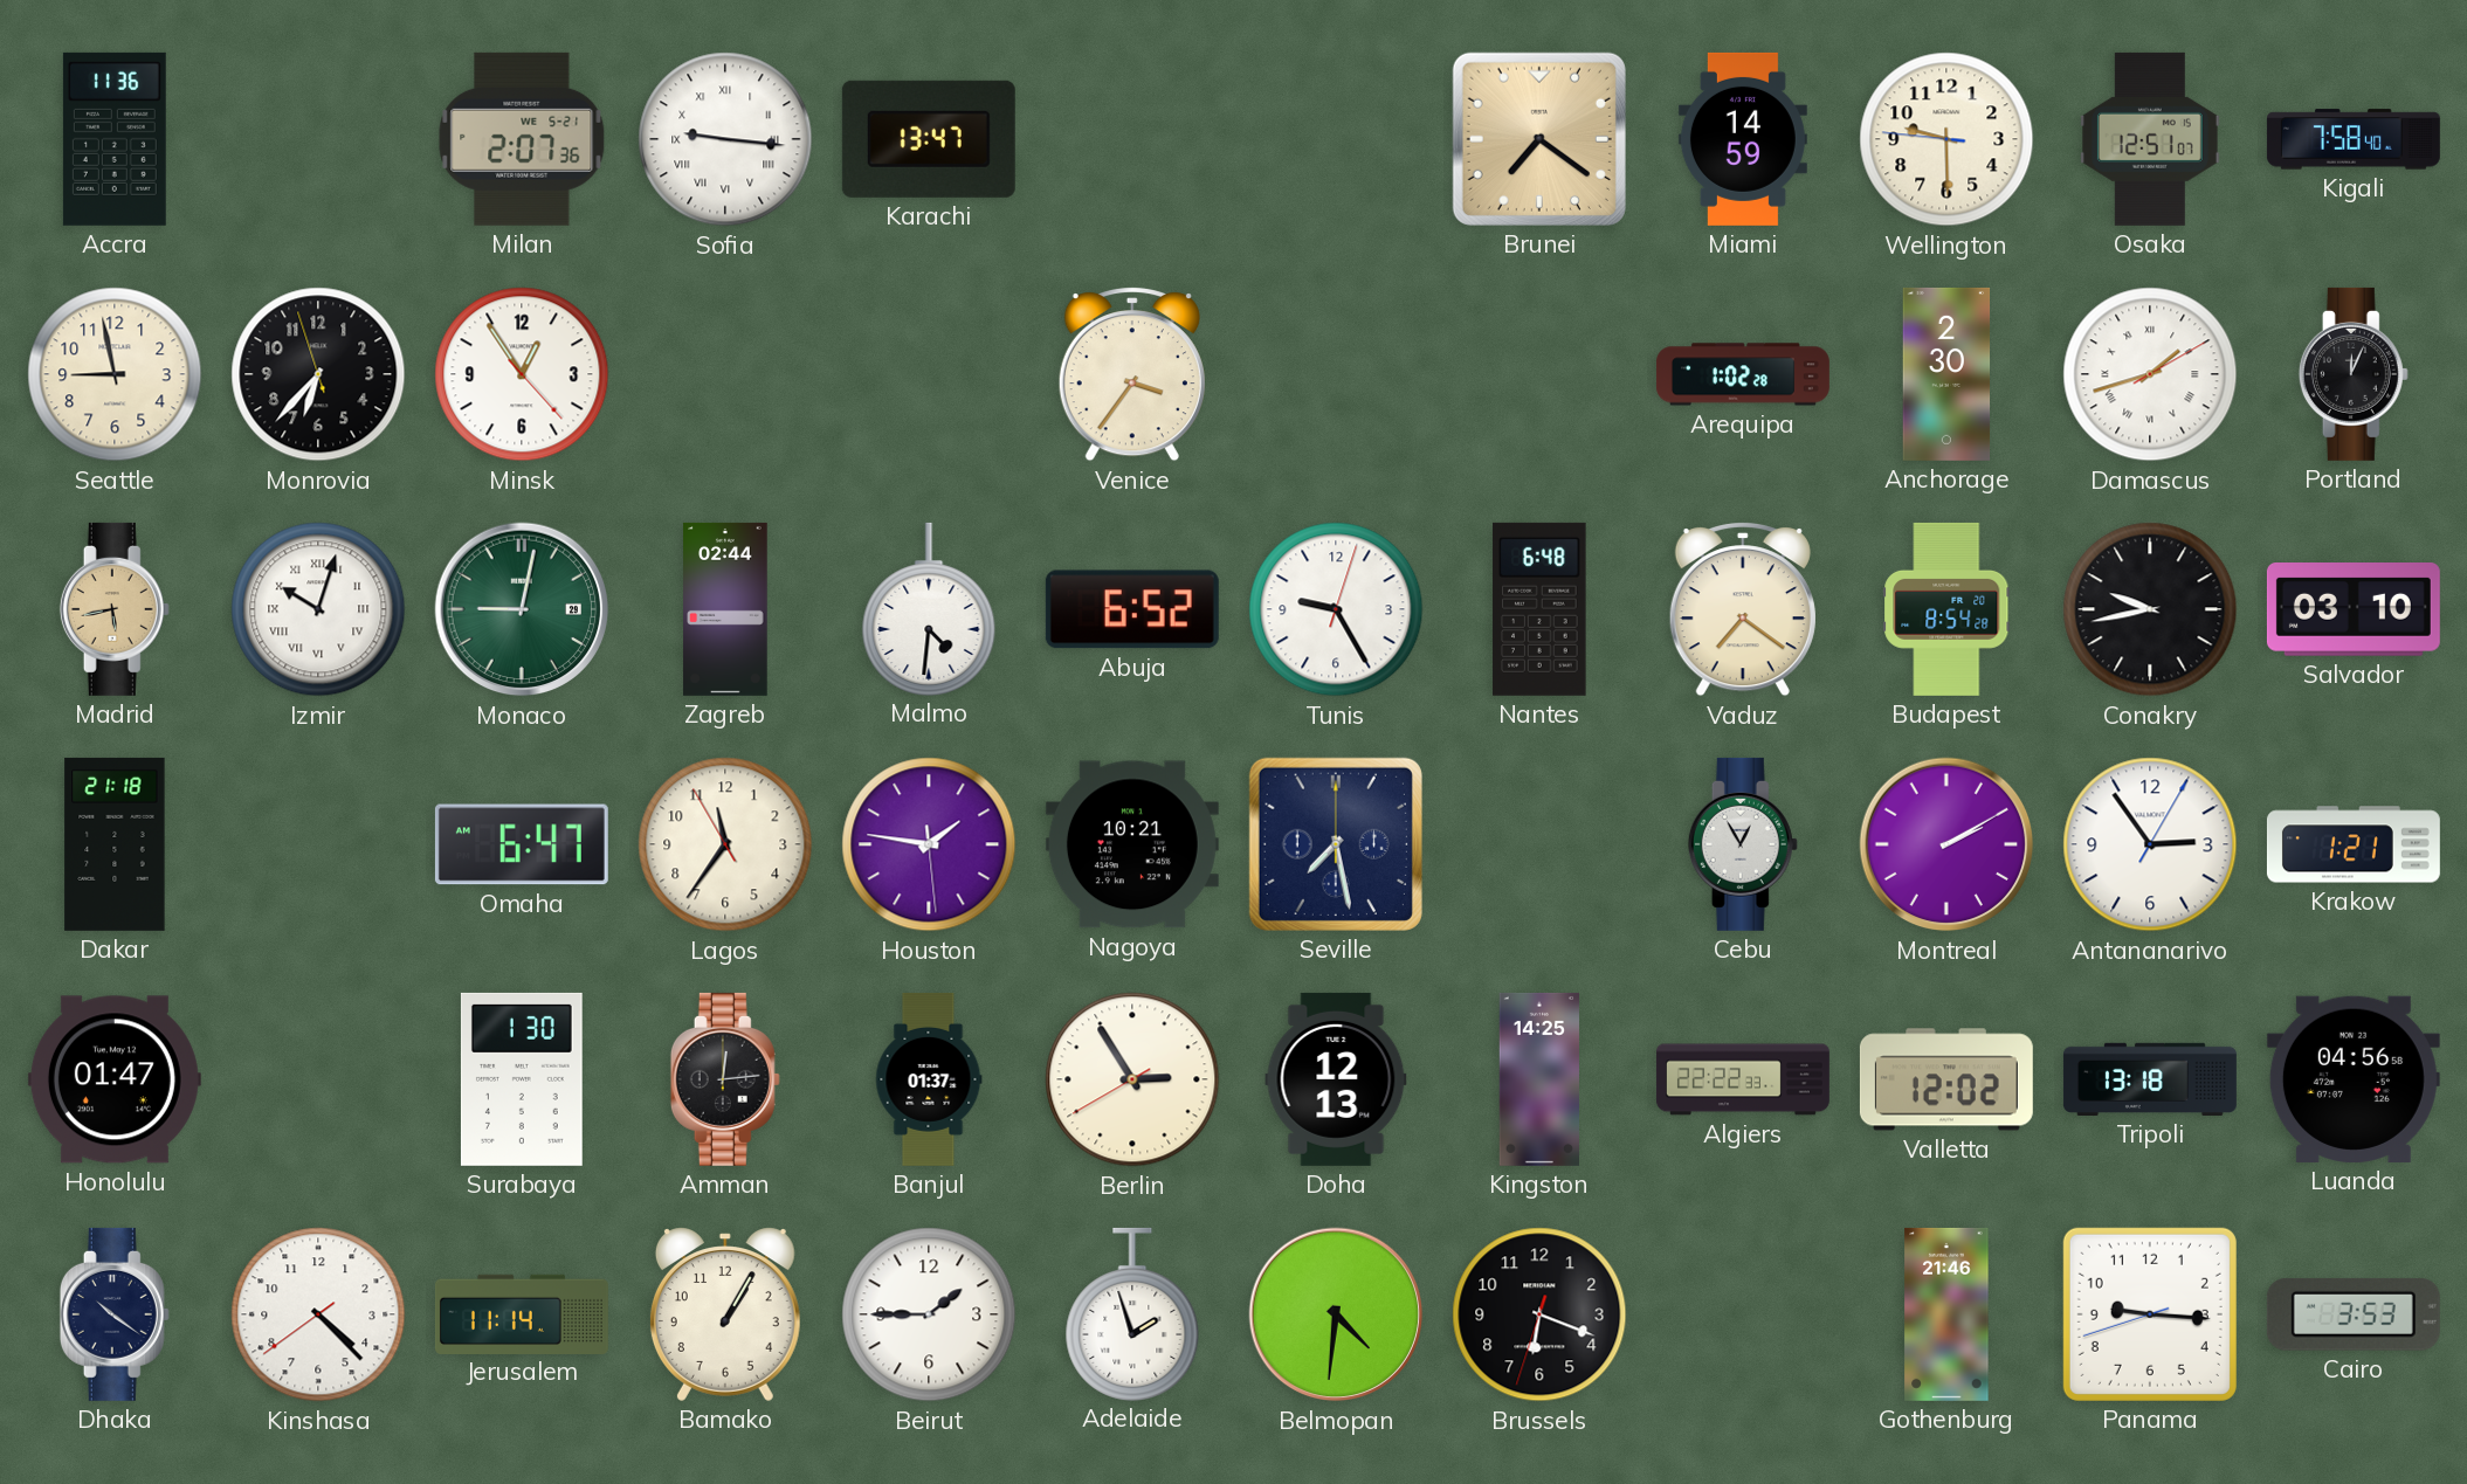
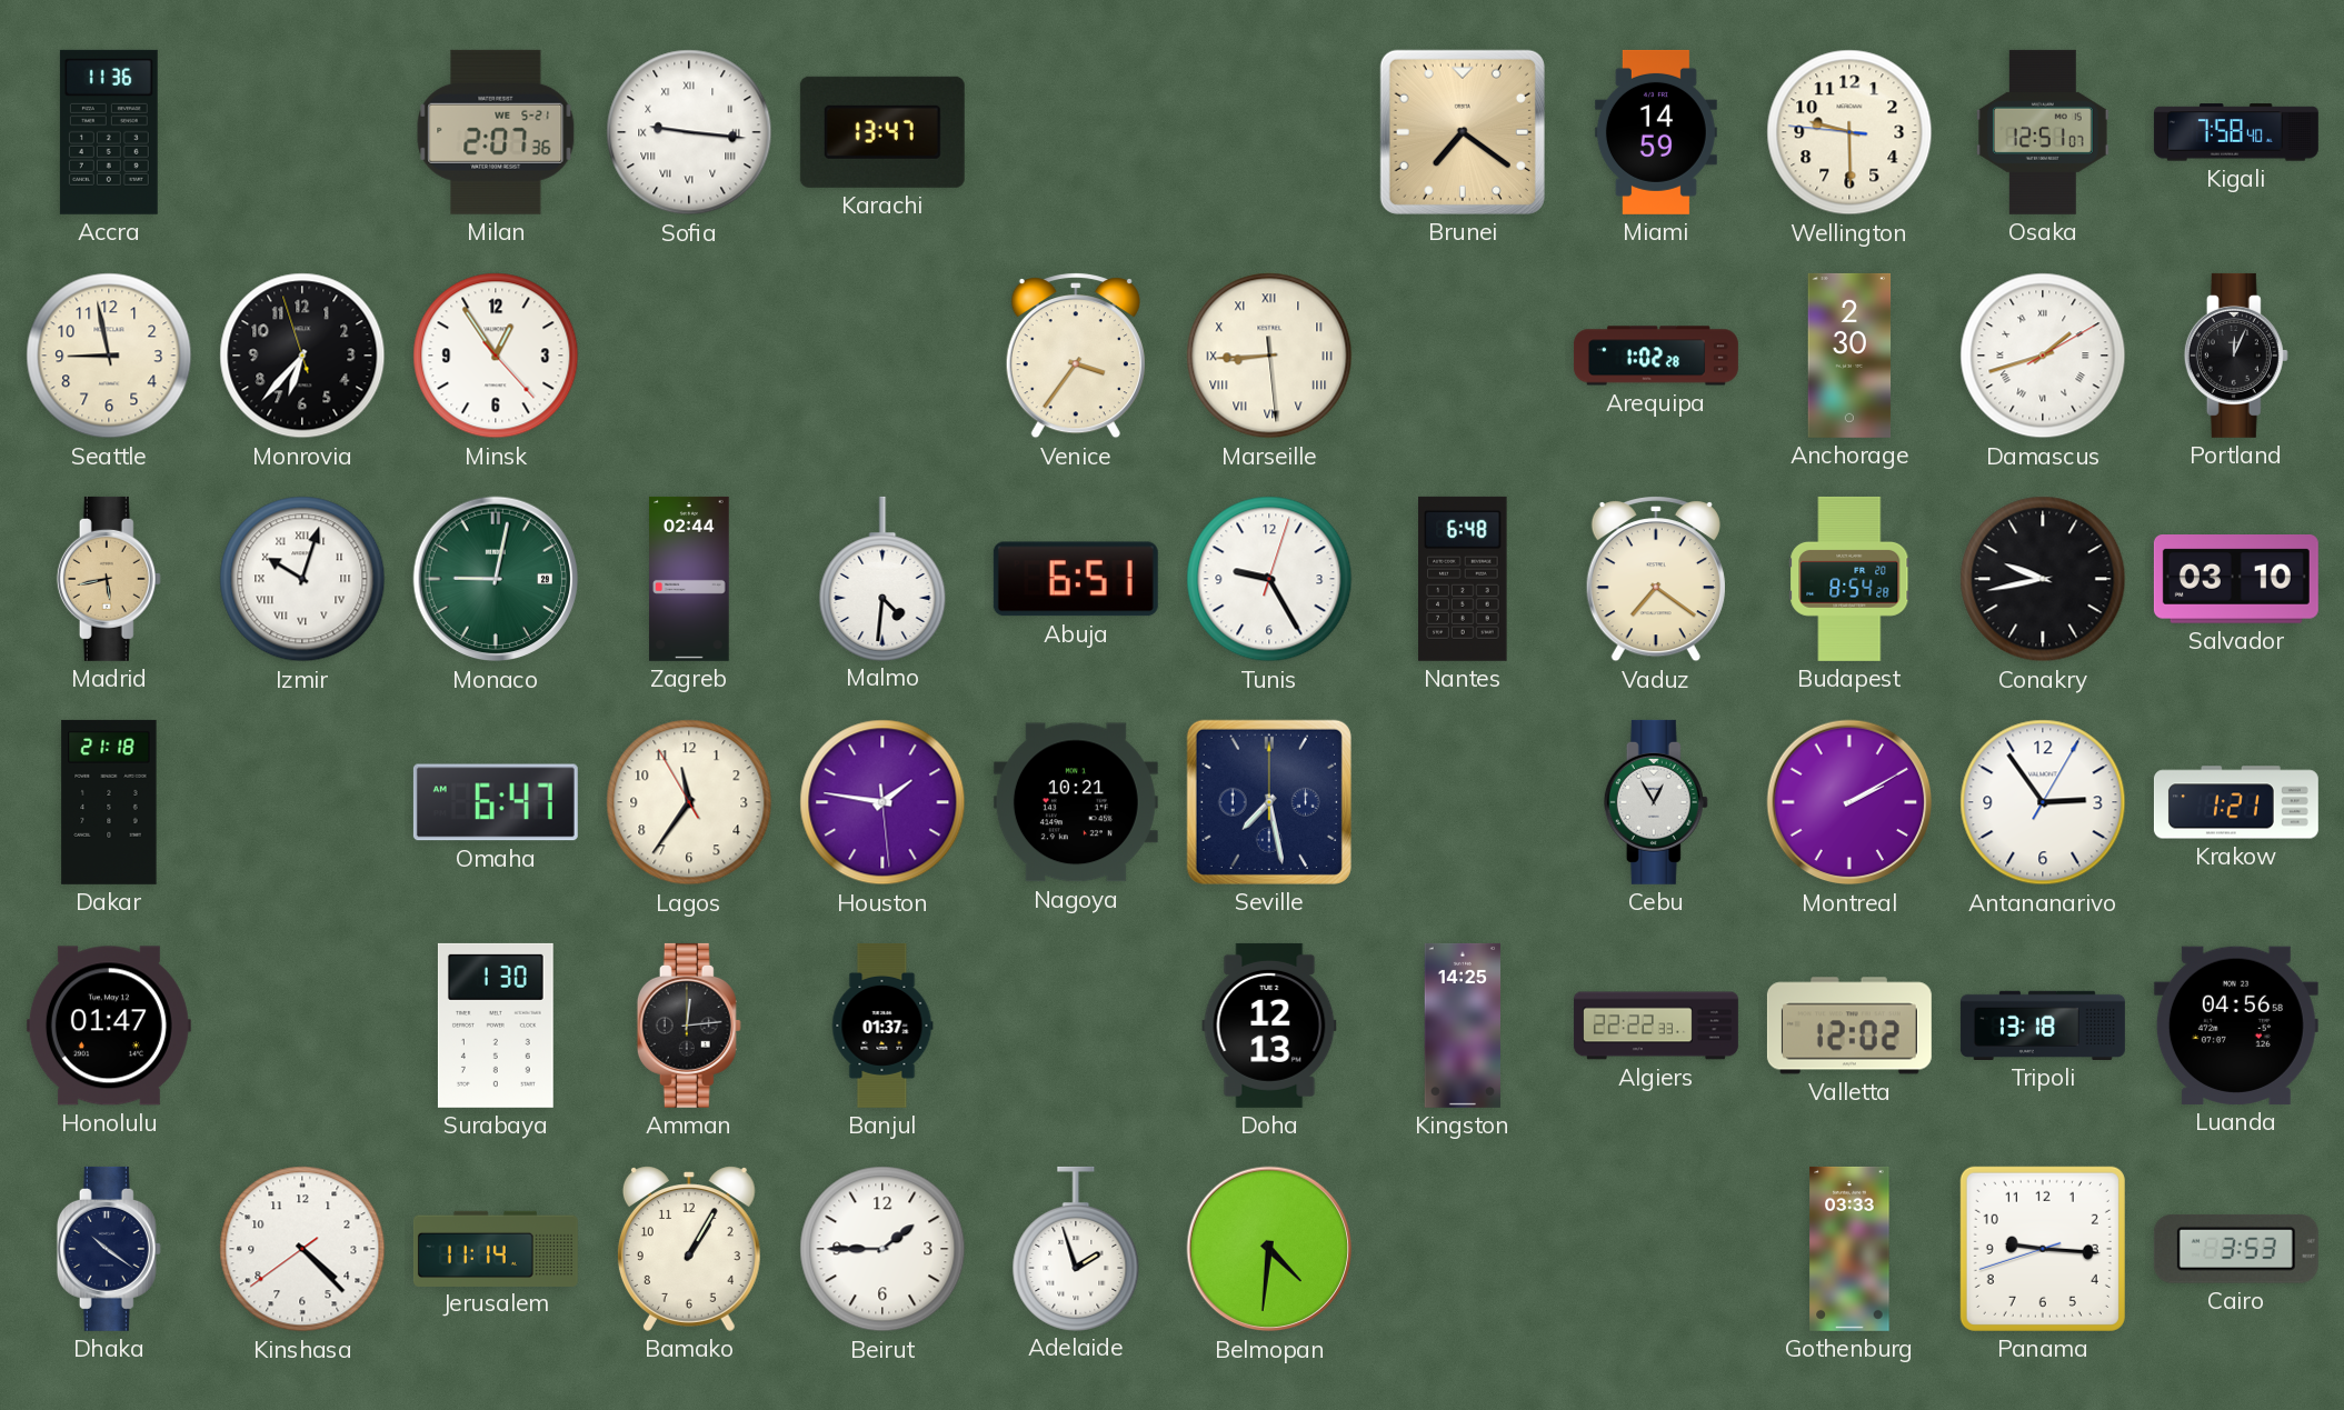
Marseille: none -> 8:44
Abuja: 6:52 -> 6:51
Berlin: 2:54 -> none
Brussels: 6:18 -> none
Gothenburg: 21:46 -> 03:33
